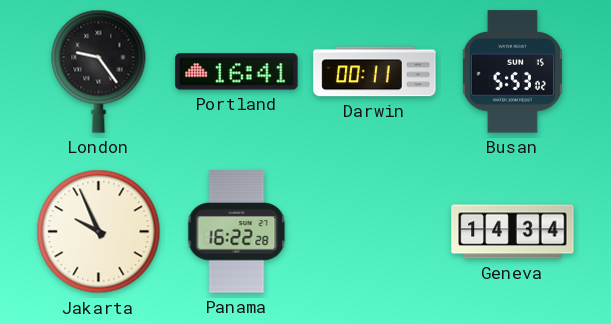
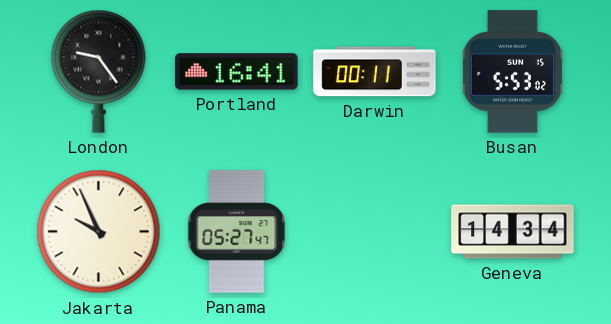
Panama: 16:22 -> 05:27
